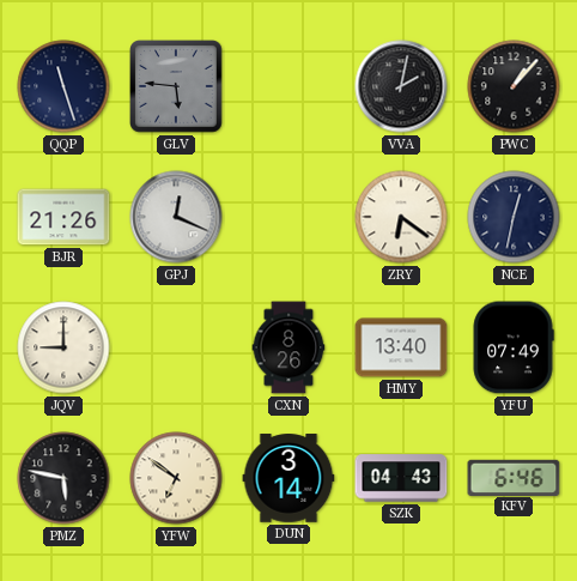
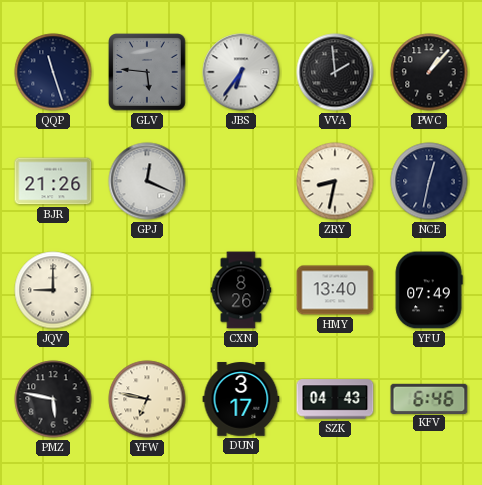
JBS: none -> 6:36
VVA: 2:02 -> 1:59
ZRY: 6:21 -> 8:32
YFW: 6:51 -> 6:47
DUN: 3:14 -> 3:17
